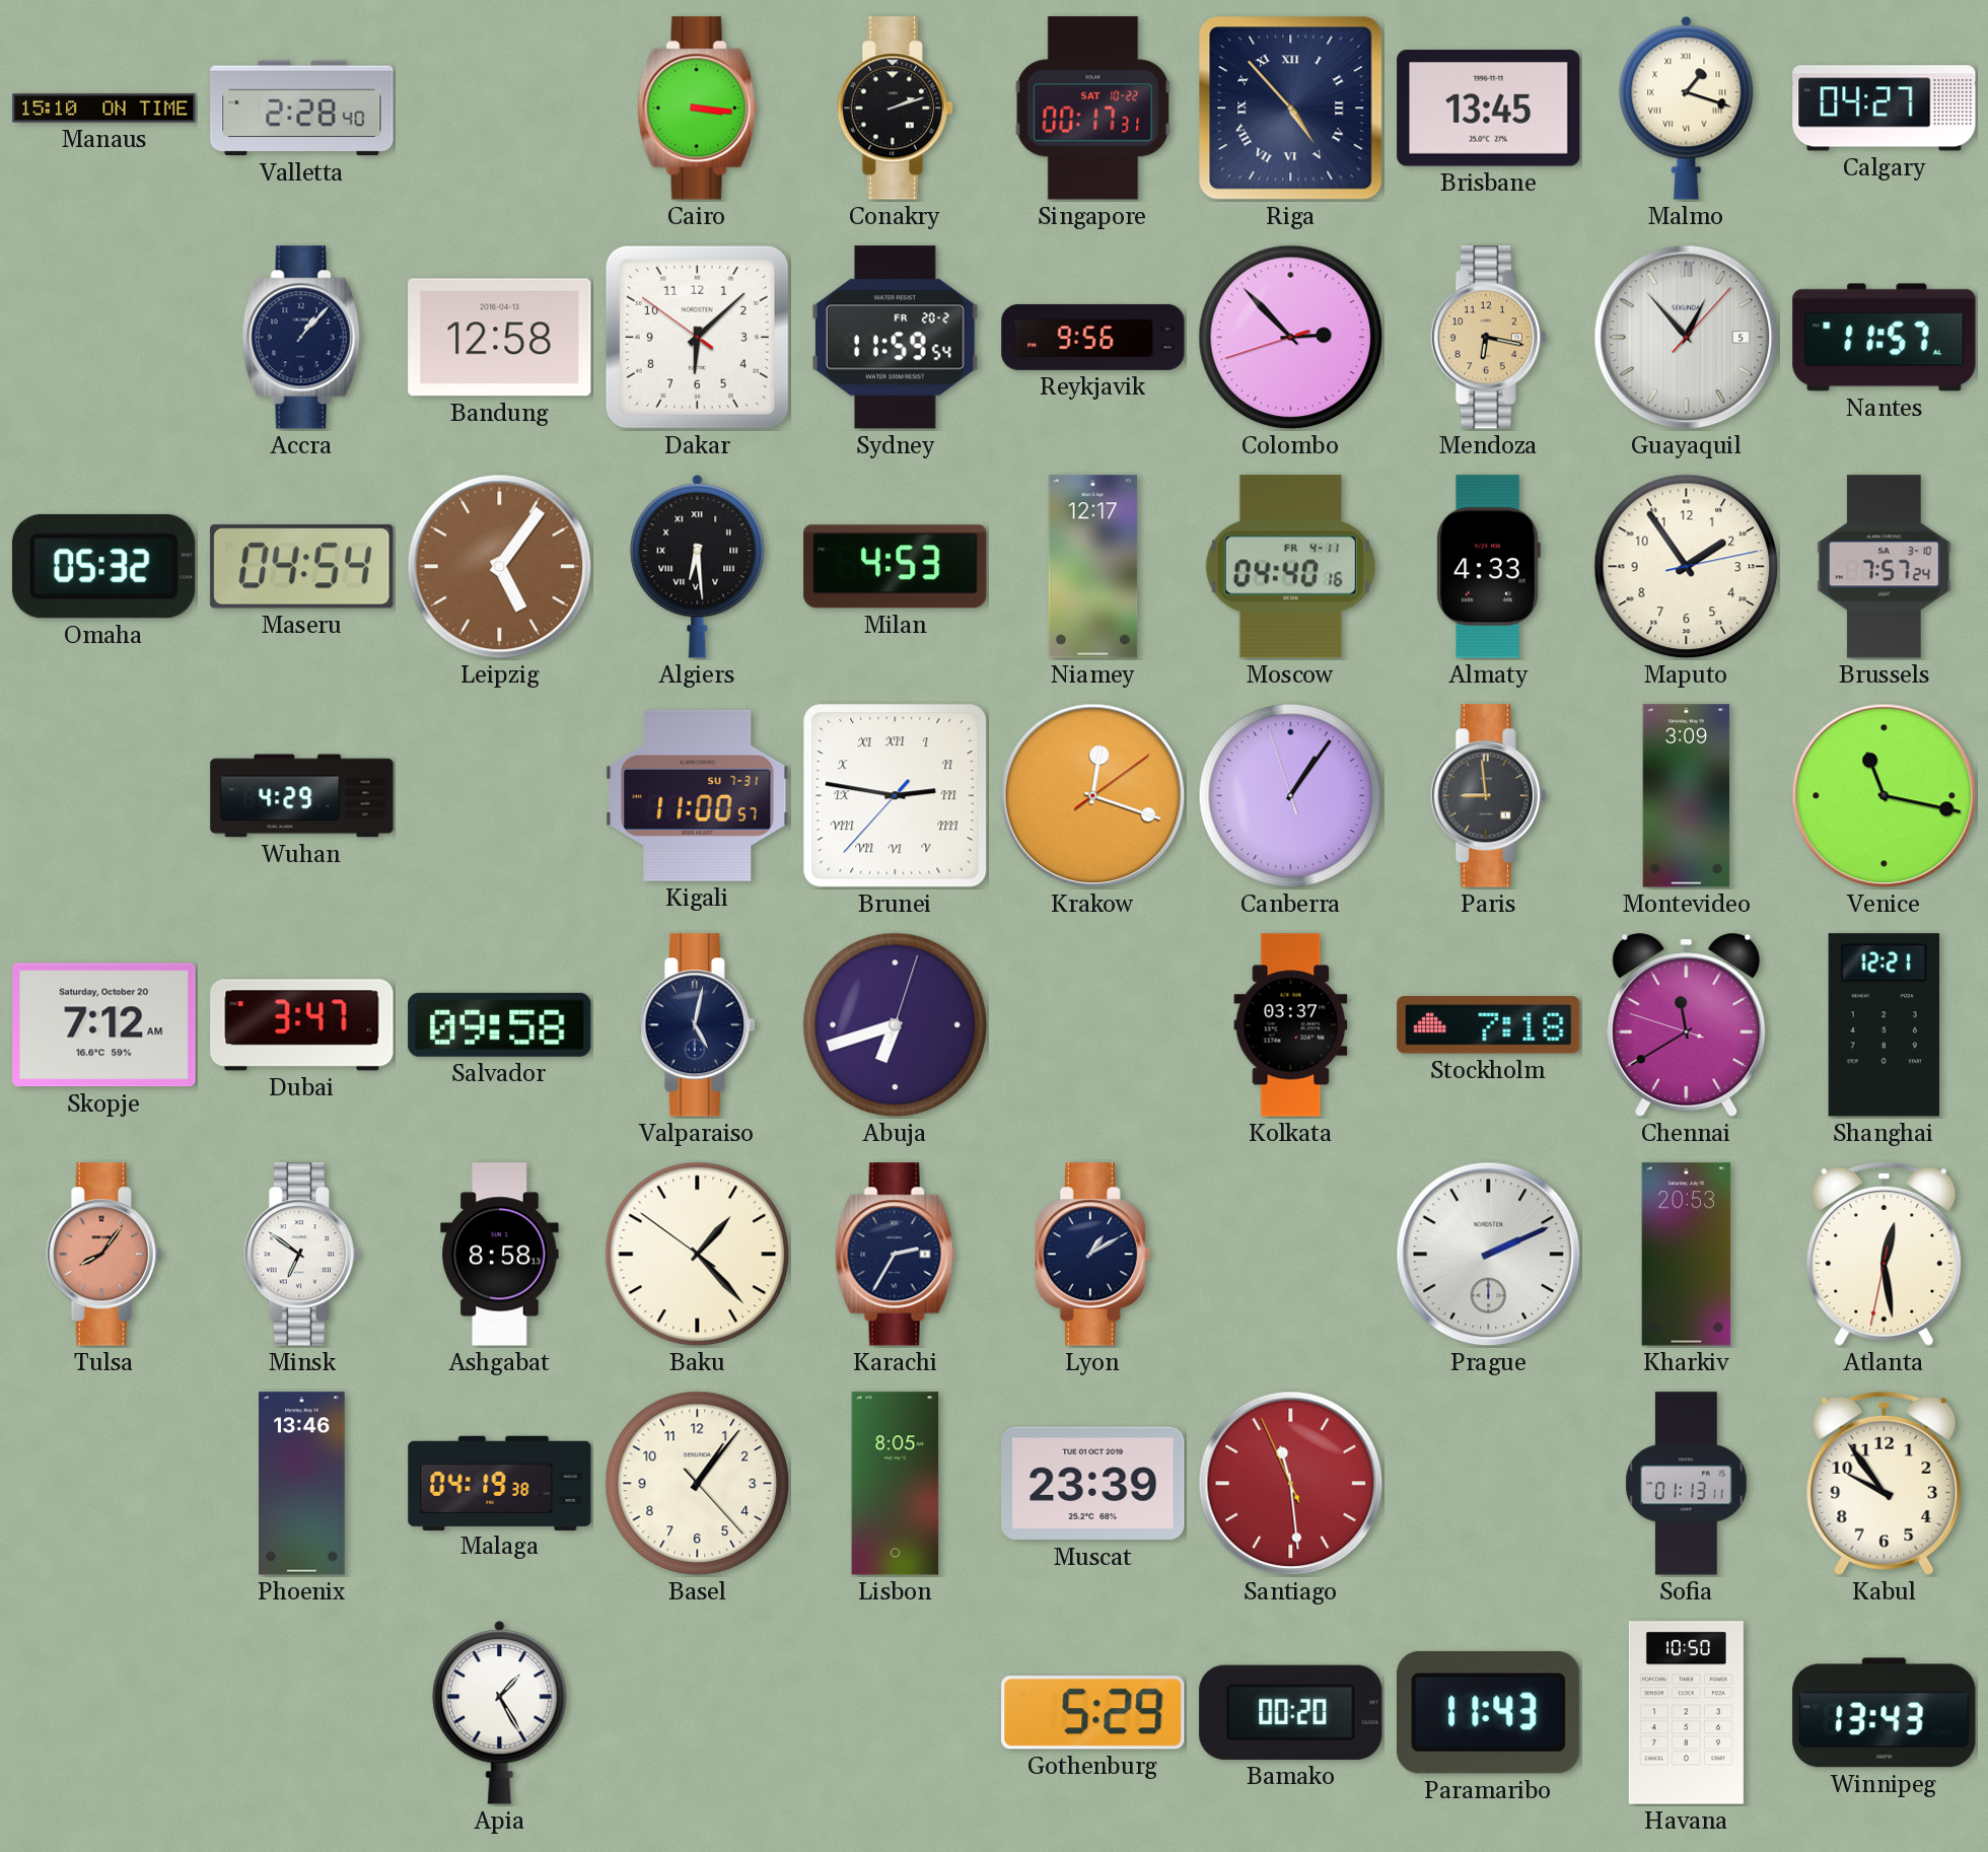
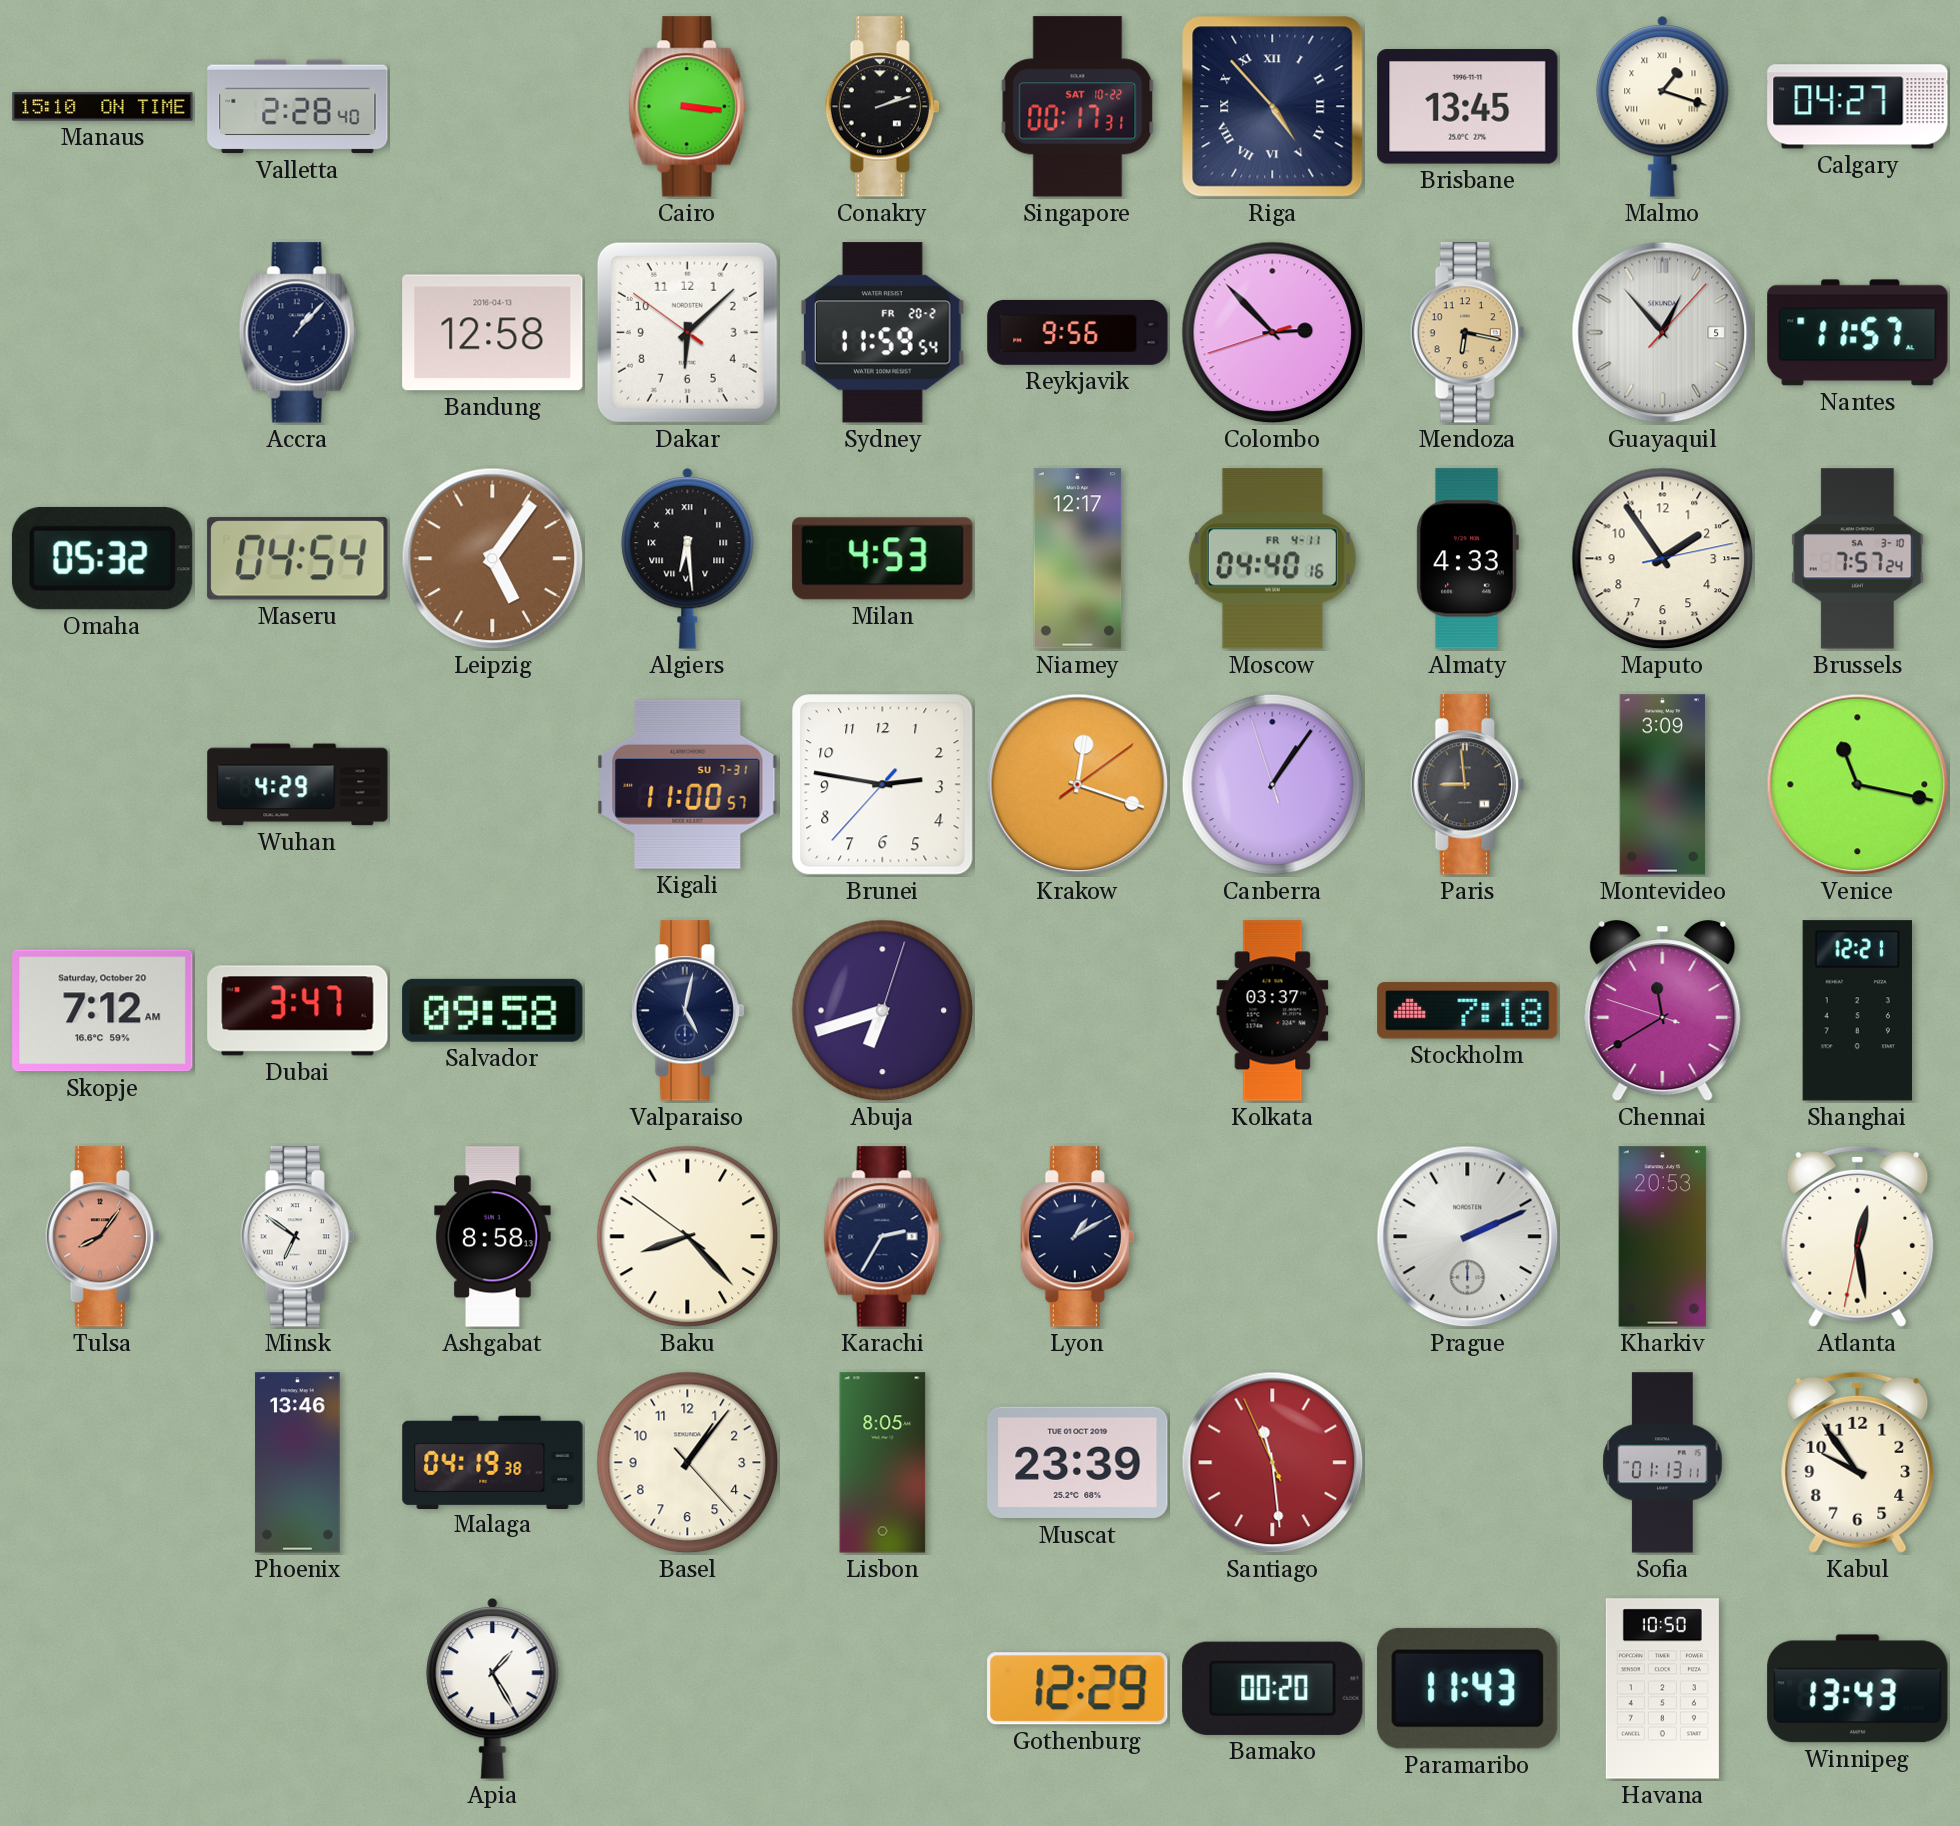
Brunei numerals: Roman -> Arabic
Baku: 1:22 -> 8:22
Gothenburg: 5:29 -> 12:29
